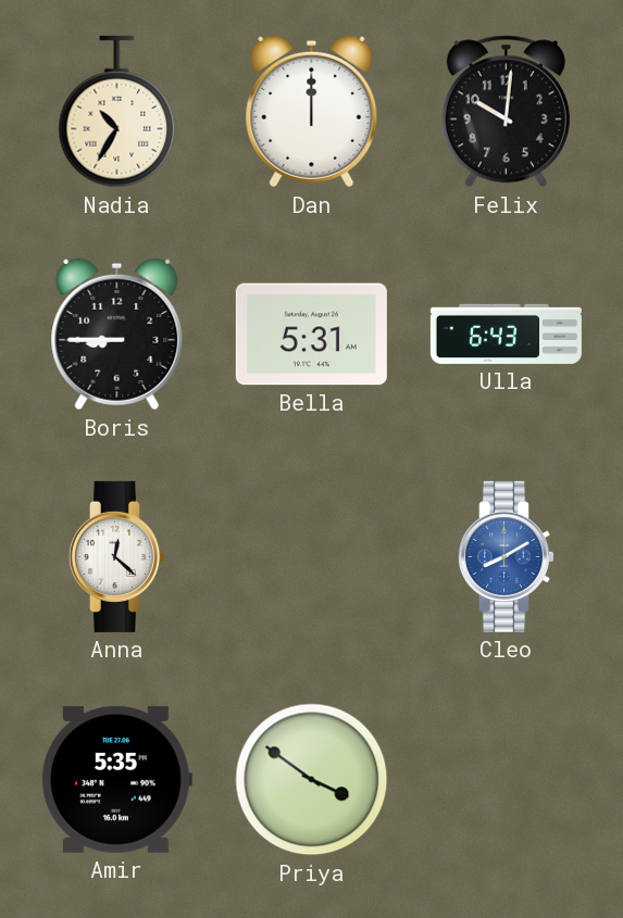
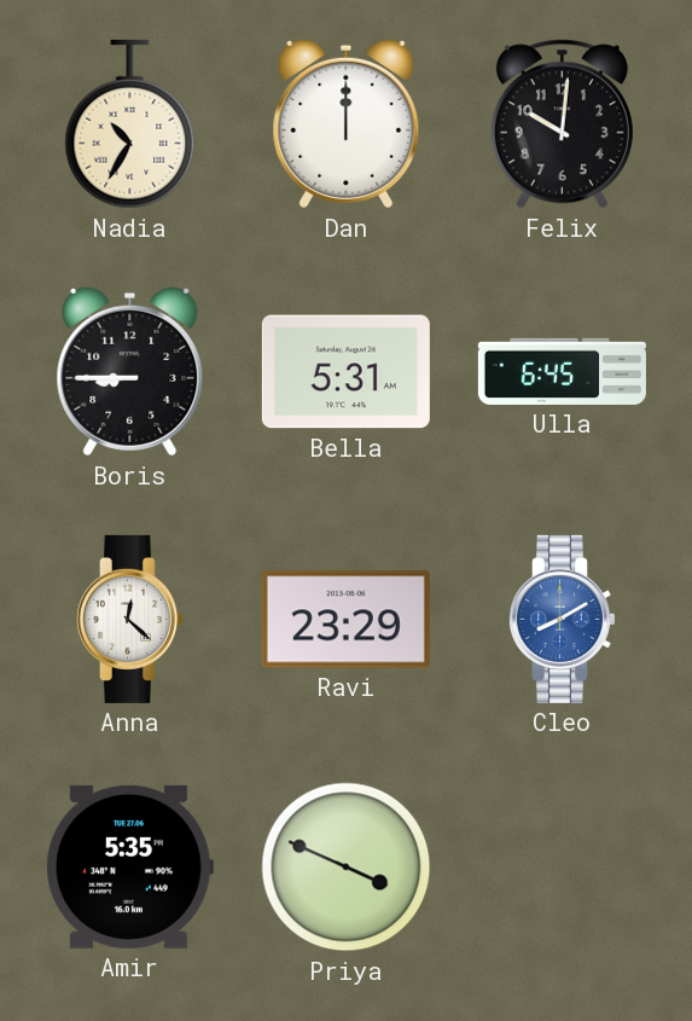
Ulla: 6:43 -> 6:45
Ravi: none -> 23:29
Priya: 3:51 -> 3:49
